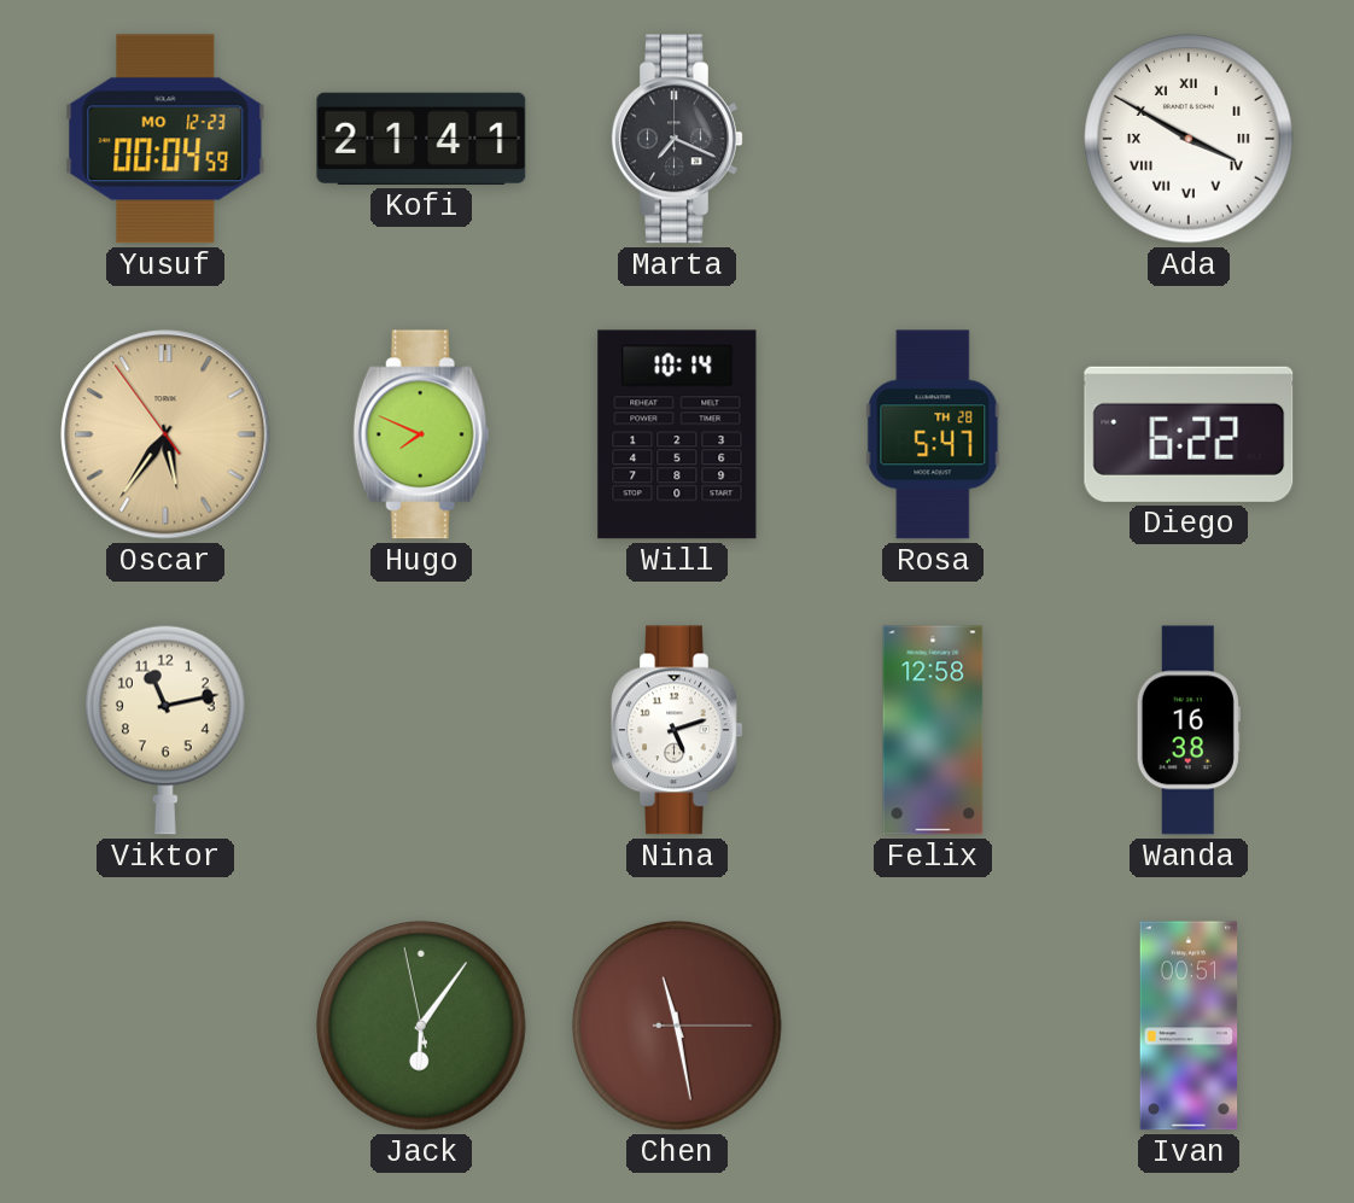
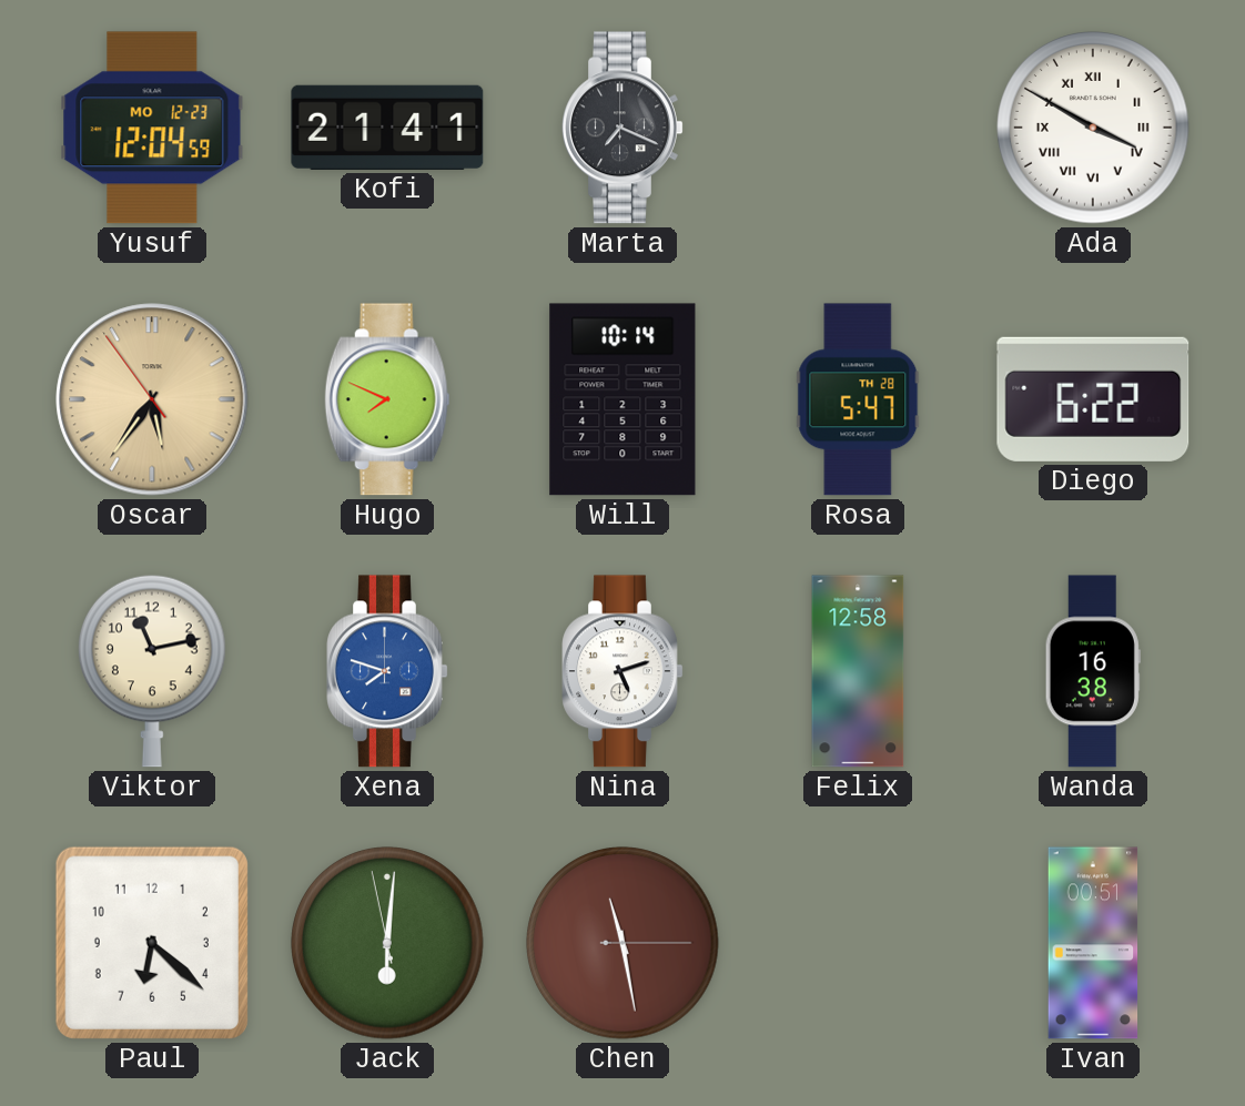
Yusuf: 00:04 -> 12:04
Xena: none -> 7:48
Paul: none -> 6:22
Jack: 6:05 -> 6:00
